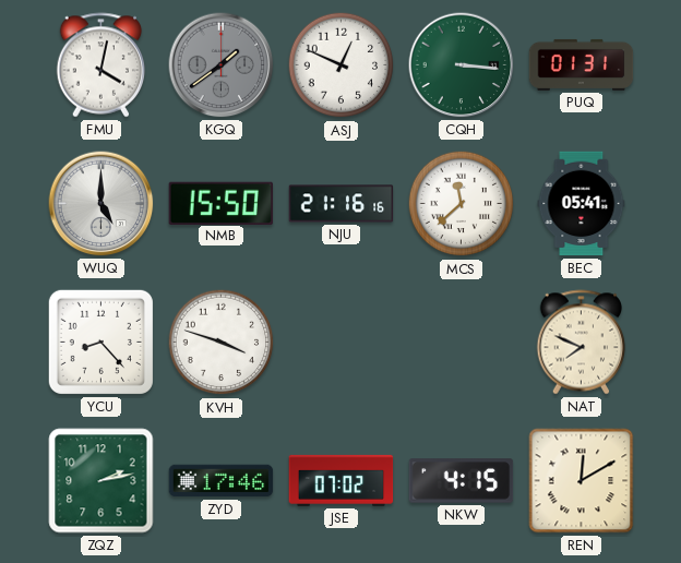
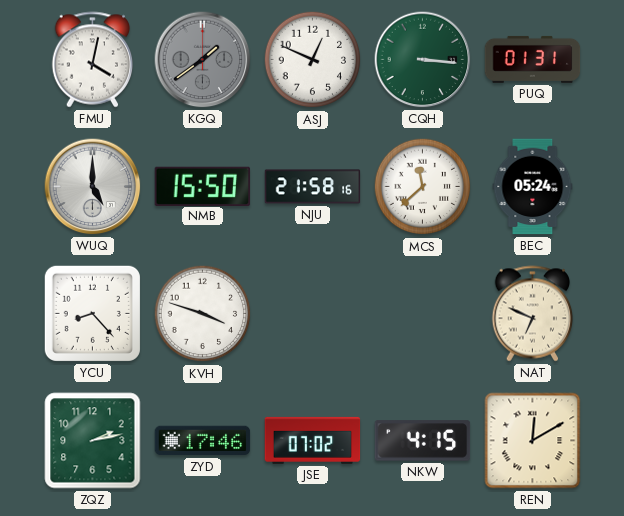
NJU: 21:16 -> 21:58
BEC: 05:41 -> 05:24
NAT: 7:49 -> 6:49
